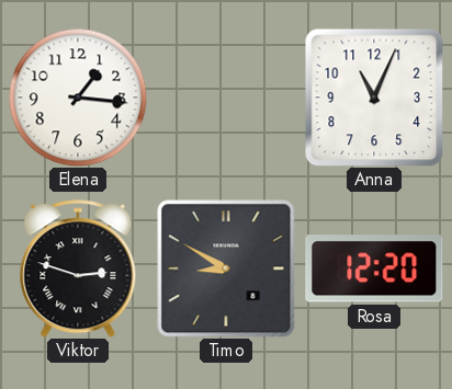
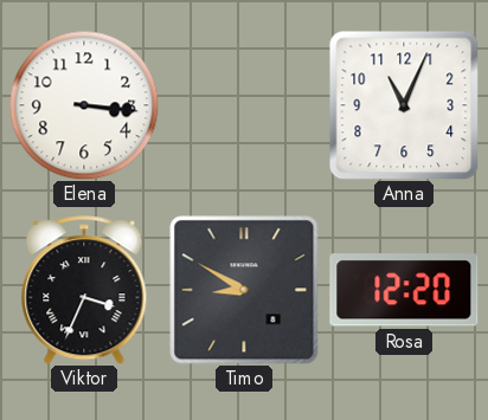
Elena: 1:16 -> 3:16
Viktor: 2:48 -> 3:34
